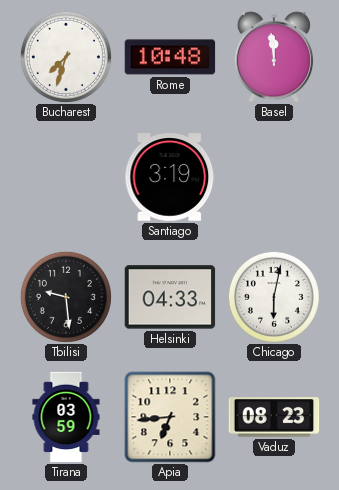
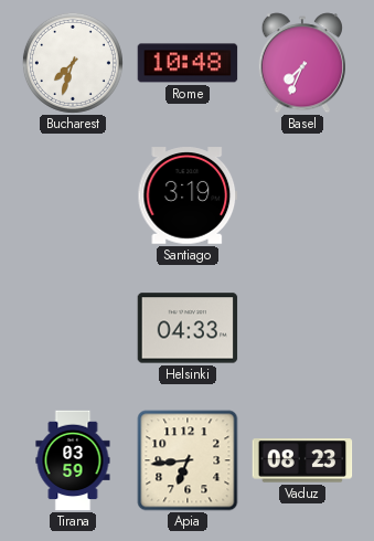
Basel: 11:59 -> 7:34
Tbilisi: 9:29 -> none
Chicago: 6:02 -> none
